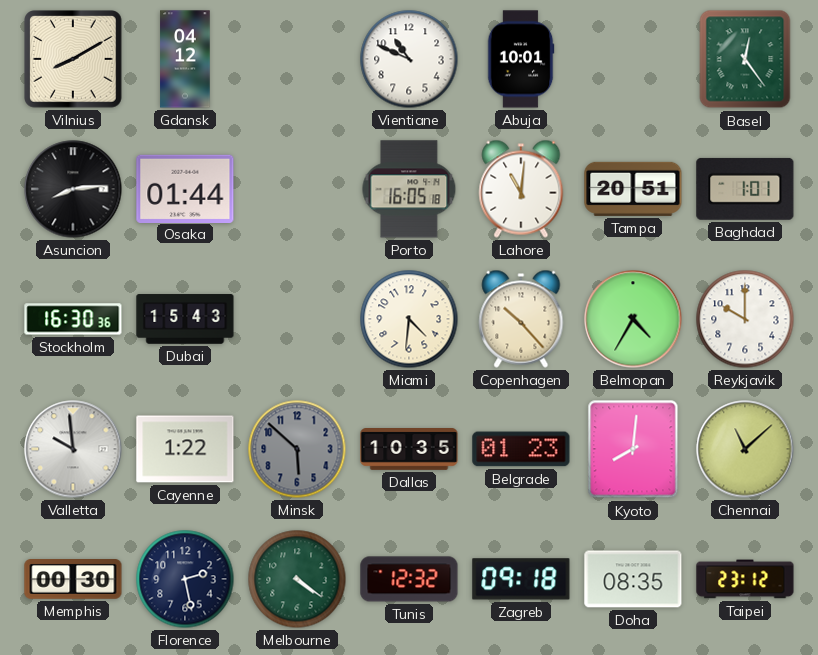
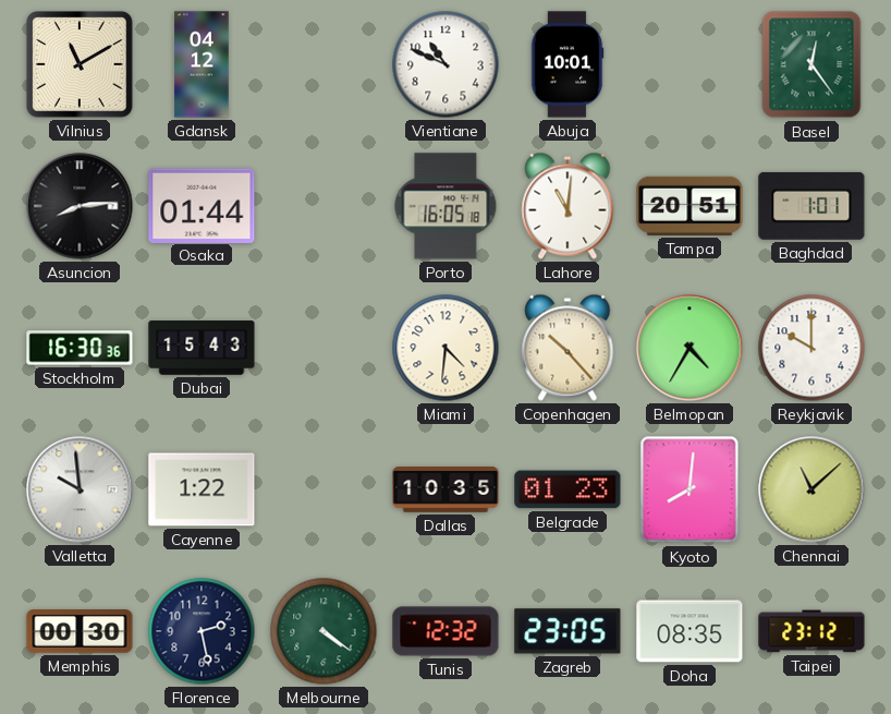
Vilnius: 8:10 -> 11:10
Minsk: 5:52 -> none
Zagreb: 09:18 -> 23:05
